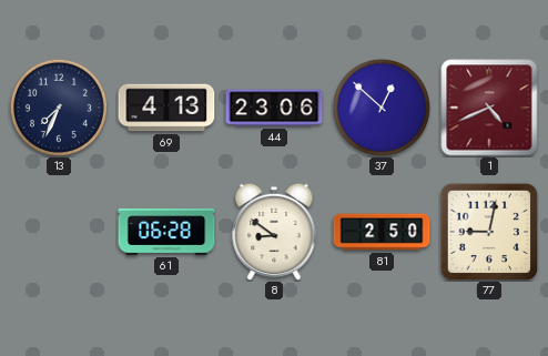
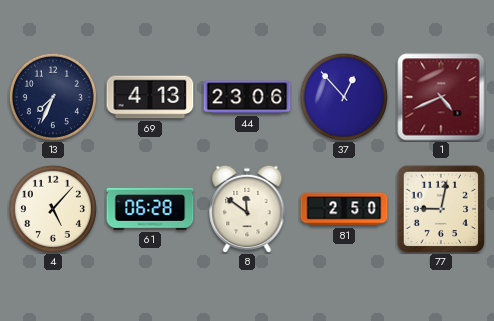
37: 12:52 -> 12:53
4: none -> 5:07
8: 8:51 -> 11:51
